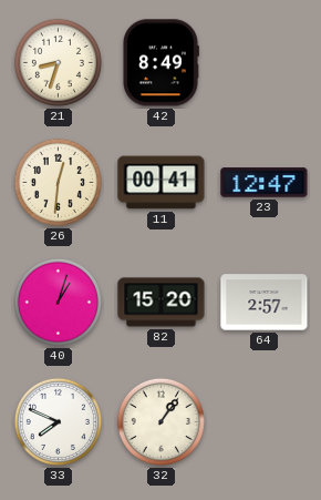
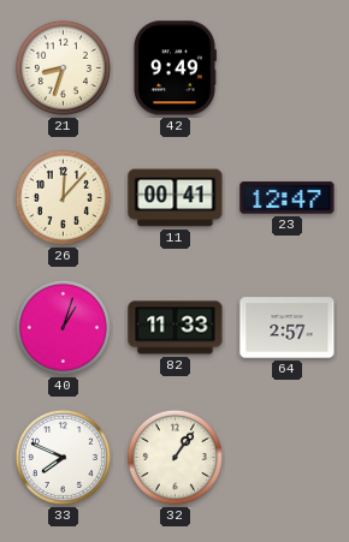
42: 8:49 -> 9:49
26: 12:31 -> 12:07
82: 15:20 -> 11:33
